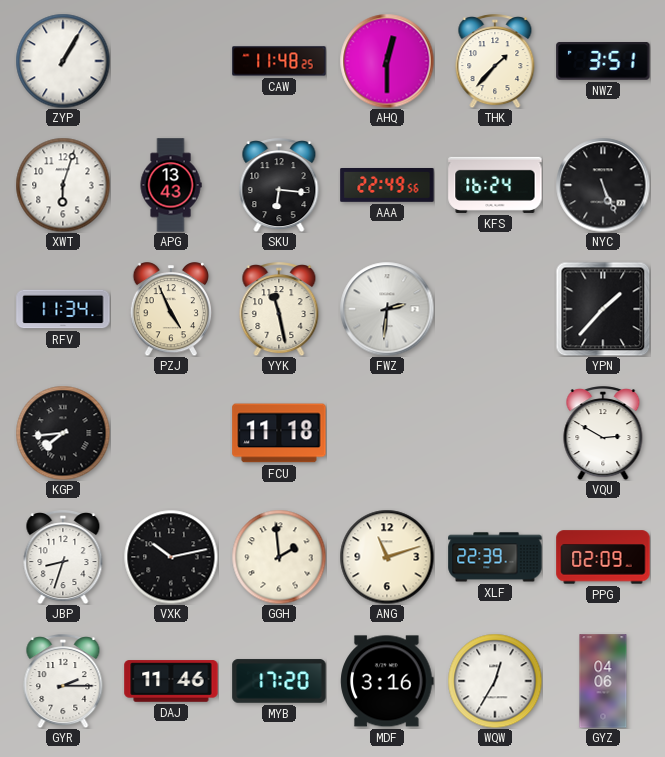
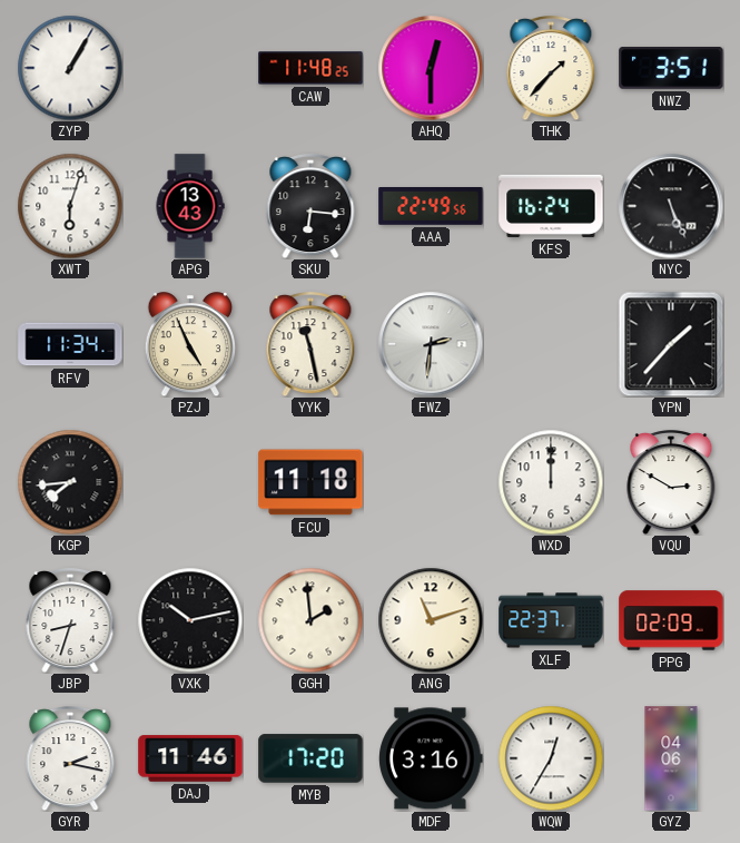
WXD: none -> 12:00
XLF: 22:39 -> 22:37
GYR: 2:15 -> 2:17
